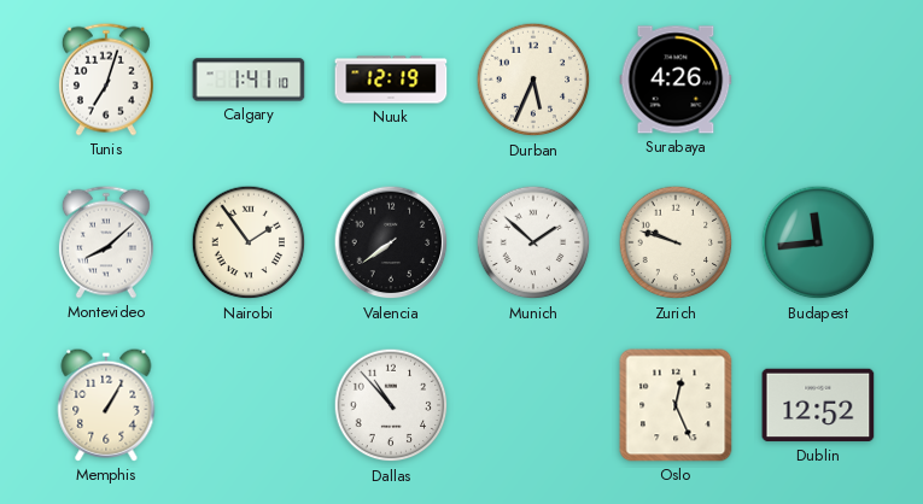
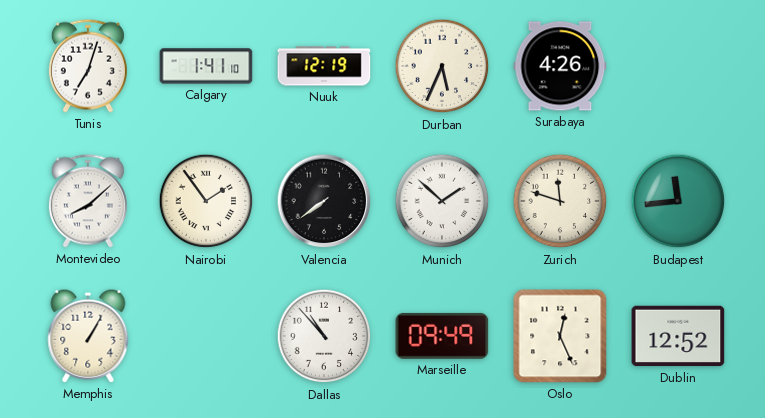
Zurich: 9:48 -> 11:48
Marseille: none -> 09:49
